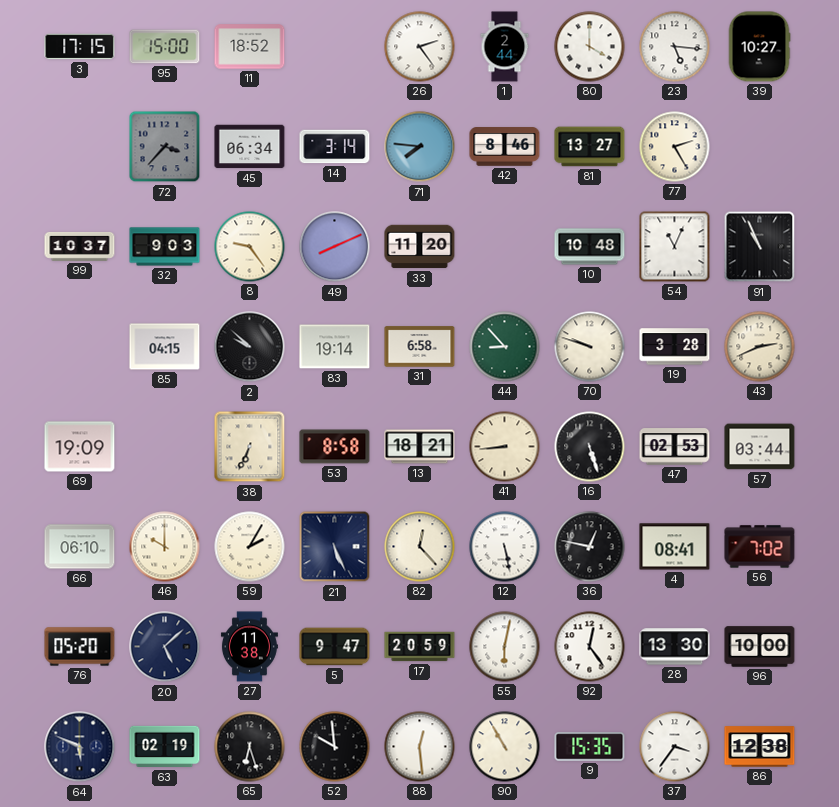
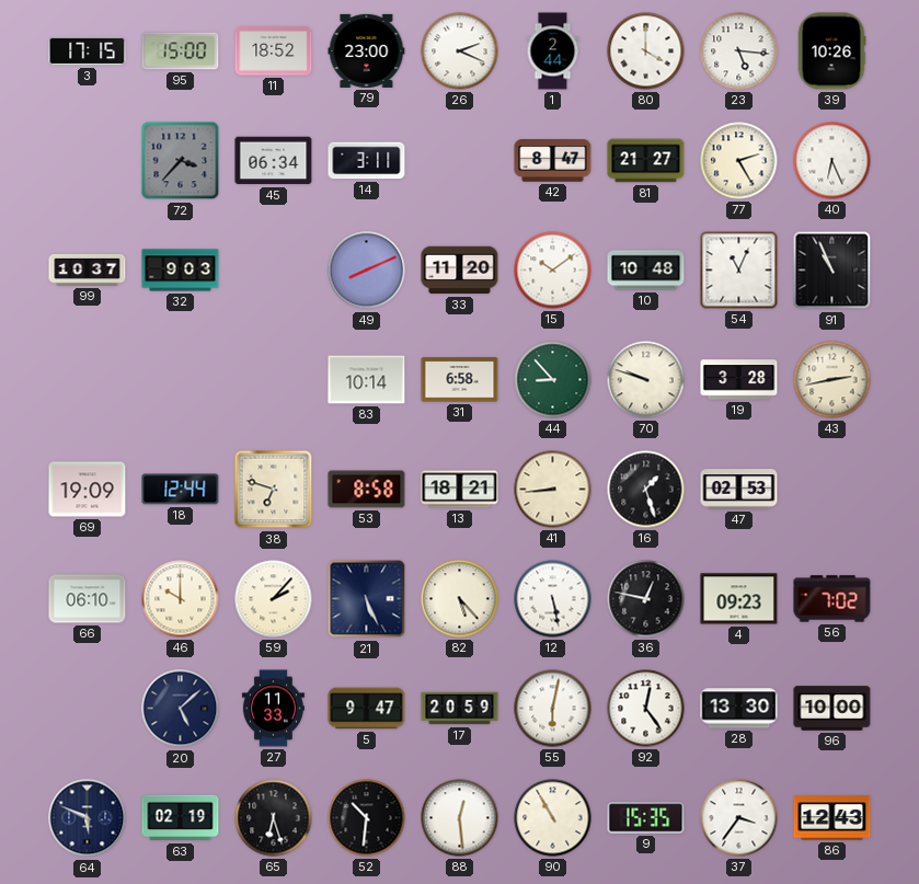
79: none -> 23:00
26: 2:24 -> 2:19
39: 10:27 -> 10:26
14: 3:14 -> 3:11
71: 7:46 -> none
42: 8:46 -> 8:47
81: 13:27 -> 21:27
40: none -> 6:26
8: 9:24 -> none
15: none -> 10:09
85: 04:15 -> none
2: 9:52 -> none
83: 19:14 -> 10:14
43: 2:41 -> 2:43
18: none -> 12:44
38: 6:34 -> 6:48
16: 5:27 -> 1:27
57: 03:44 -> none
59: 2:05 -> 2:07
82: 12:23 -> 5:23
4: 08:41 -> 09:23
76: 05:20 -> none
27: 11:38 -> 11:33
52: 9:59 -> 10:31
86: 12:38 -> 12:43
